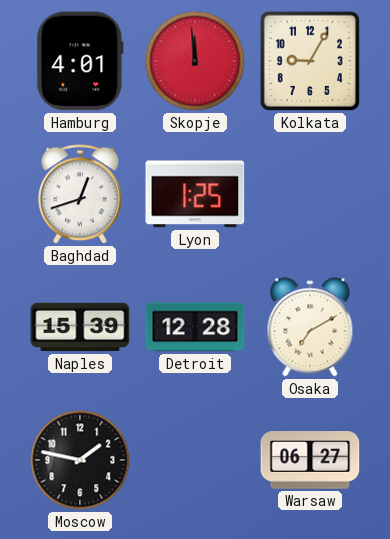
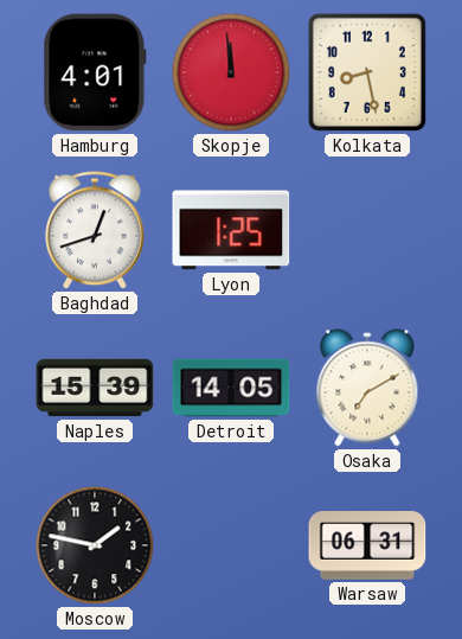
Kolkata: 9:05 -> 8:28
Detroit: 12:28 -> 14:05
Warsaw: 06:27 -> 06:31
